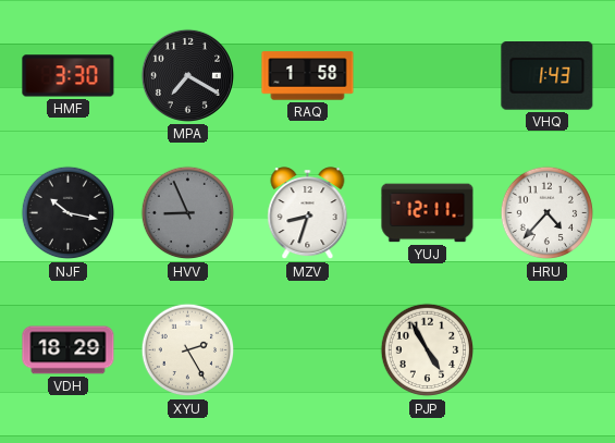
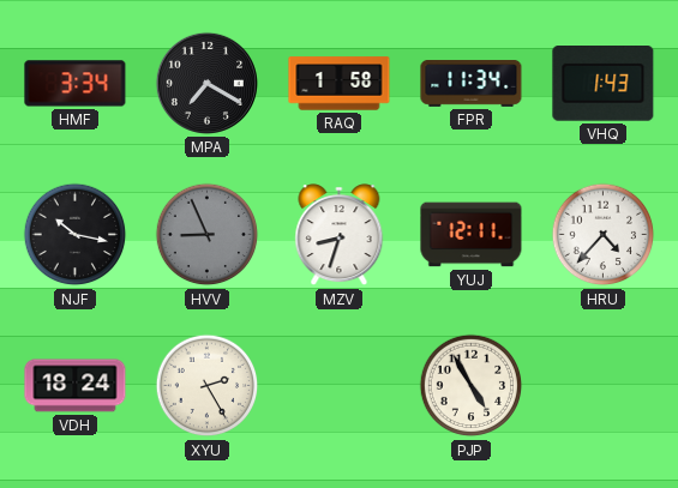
HMF: 3:30 -> 3:34
FPR: none -> 11:34
VDH: 18:29 -> 18:24
